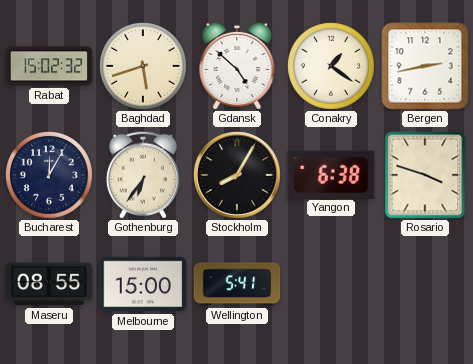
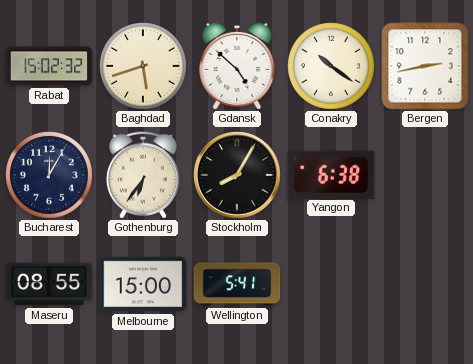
Conakry: 1:21 -> 10:21
Rosario: 3:48 -> none
